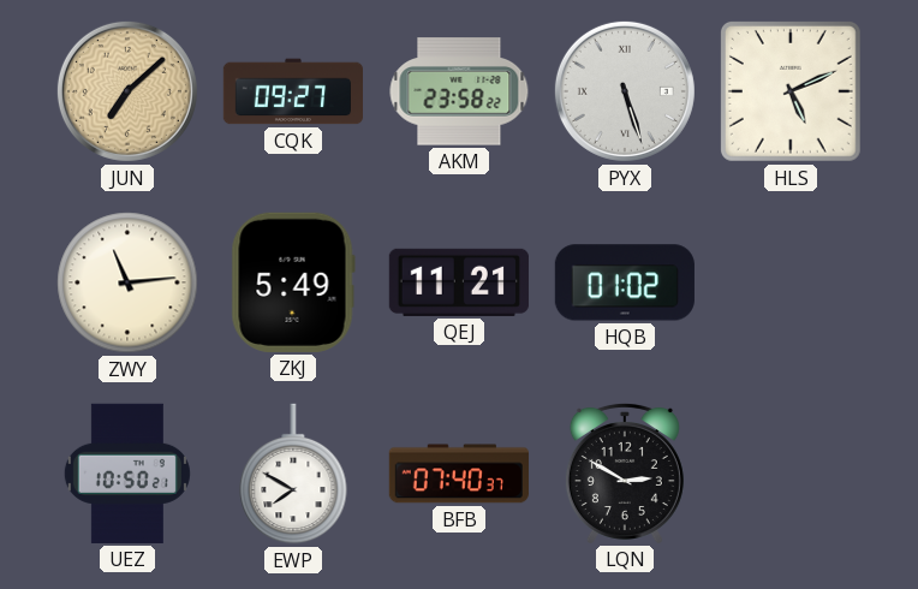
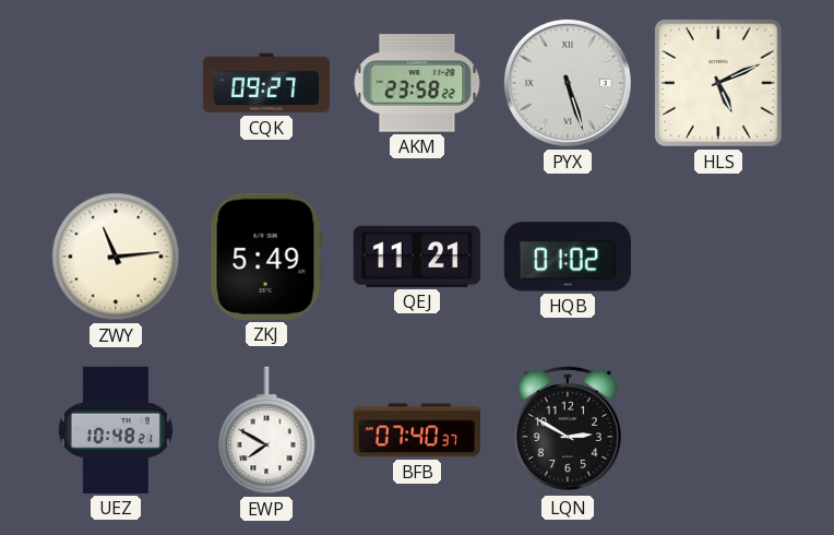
JUN: 7:08 -> none
UEZ: 10:50 -> 10:48
